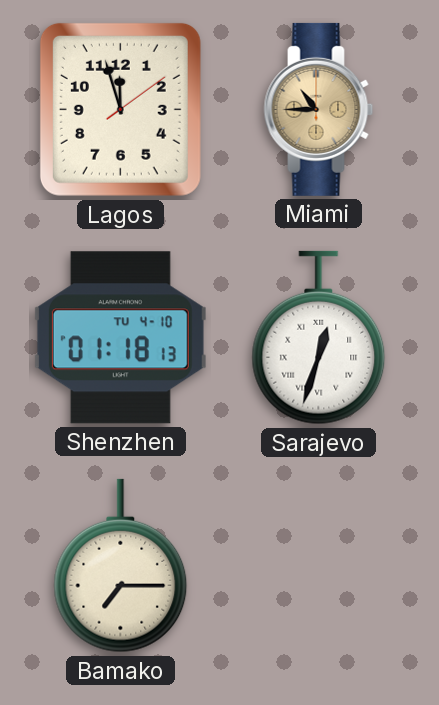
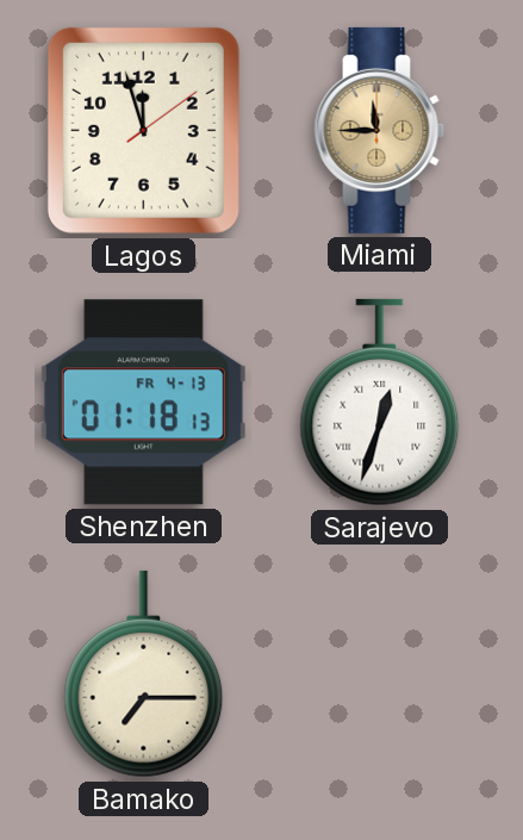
Miami: 10:45 -> 11:45
Shenzhen date: TU 4-10 -> FR 4-13
